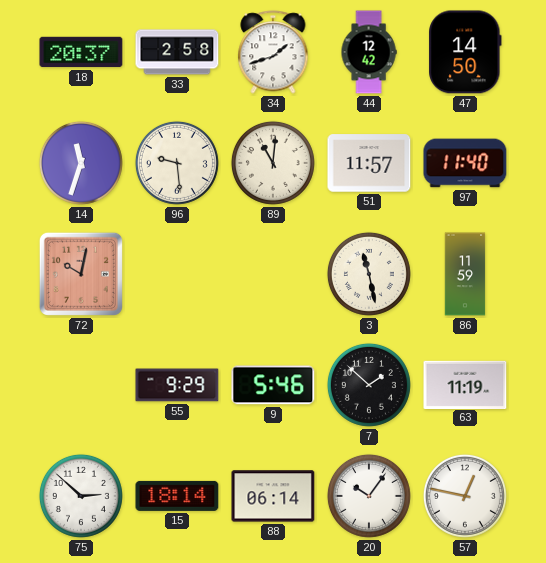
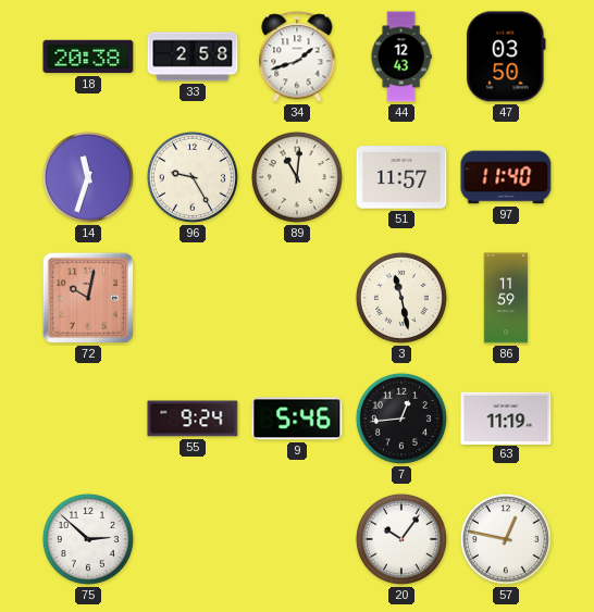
18: 20:37 -> 20:38
44: 12:42 -> 12:43
47: 14:50 -> 03:50
96: 9:29 -> 9:25
55: 9:29 -> 9:24
7: 1:52 -> 12:44
15: 18:14 -> none
88: 06:14 -> none
